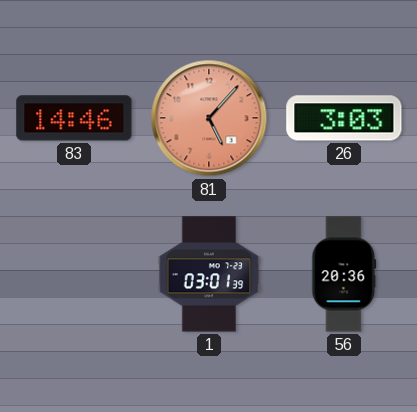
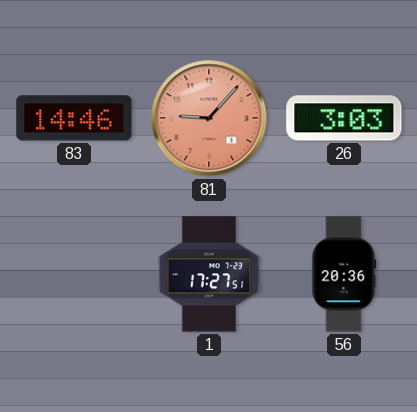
81: 5:07 -> 9:07
1: 03:01 -> 17:27
